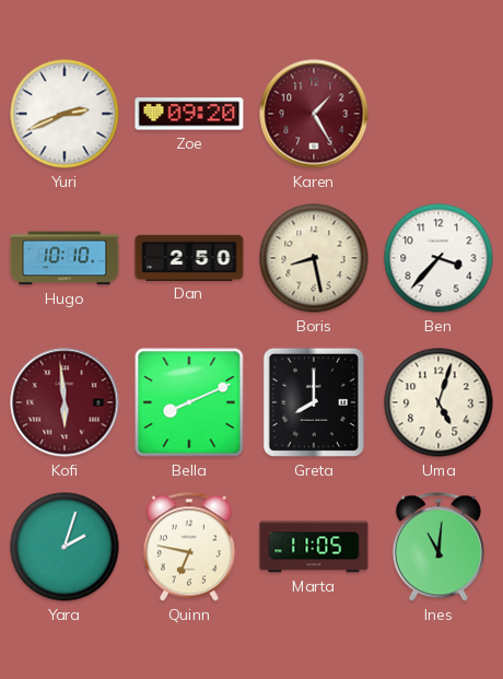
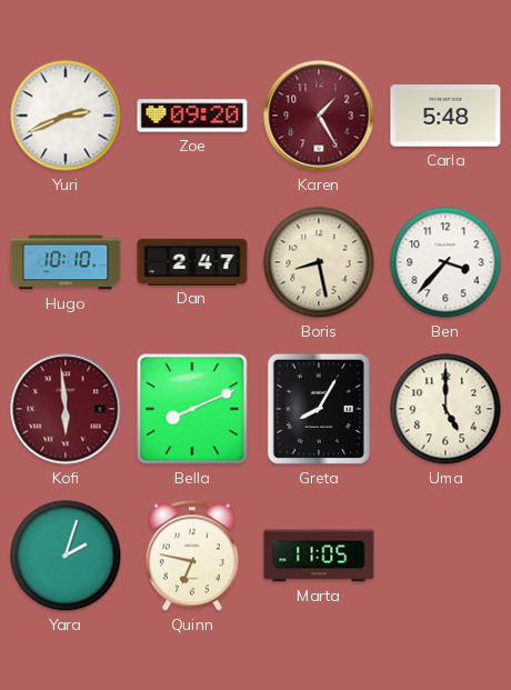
Carla: none -> 5:48
Dan: 2:50 -> 2:47
Greta: 8:00 -> 8:05
Uma: 5:03 -> 5:00
Ines: 11:01 -> none
